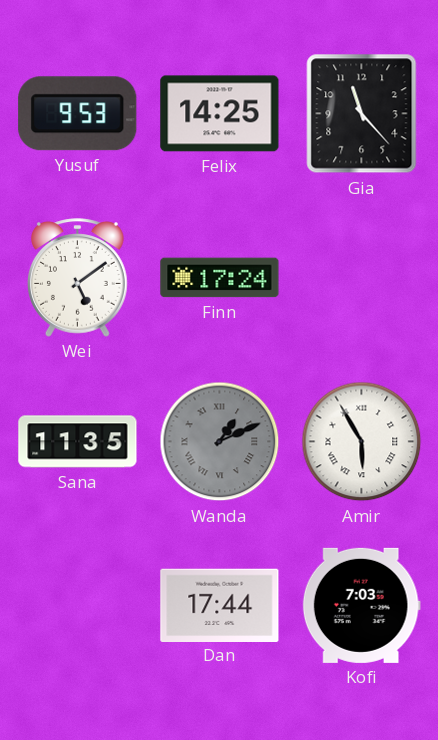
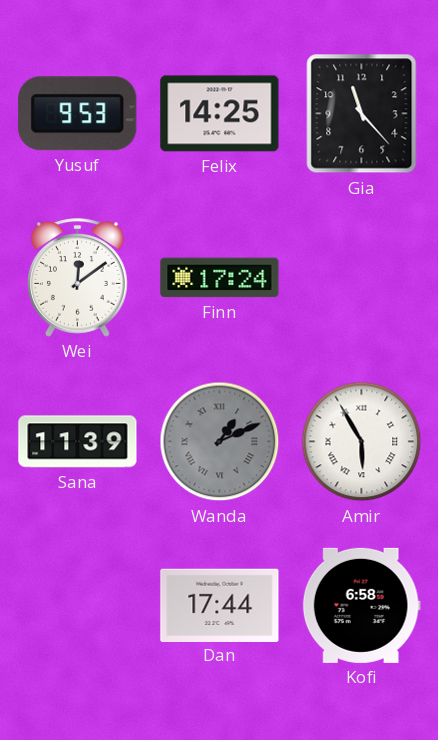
Wei: 5:09 -> 12:09
Sana: 11:35 -> 11:39
Kofi: 7:03 -> 6:58
